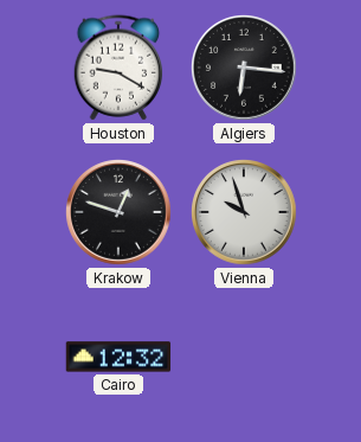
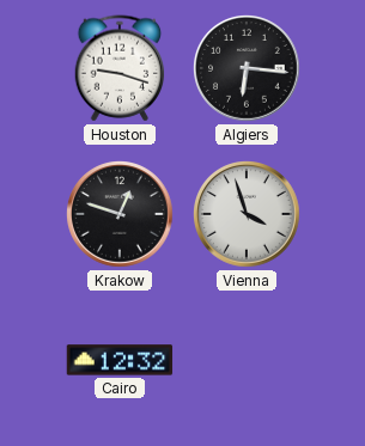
Houston: 9:20 -> 9:18
Vienna: 9:57 -> 3:57
